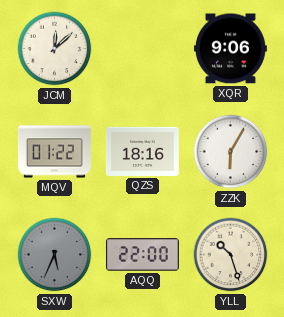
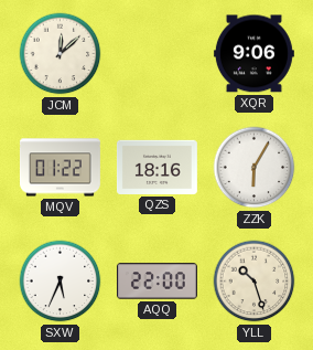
SXW dial: grey -> white
